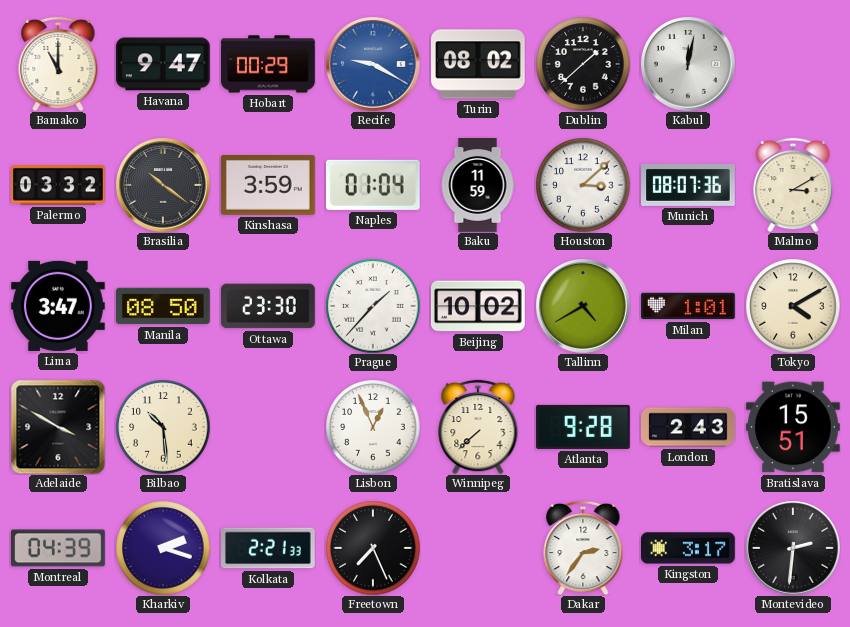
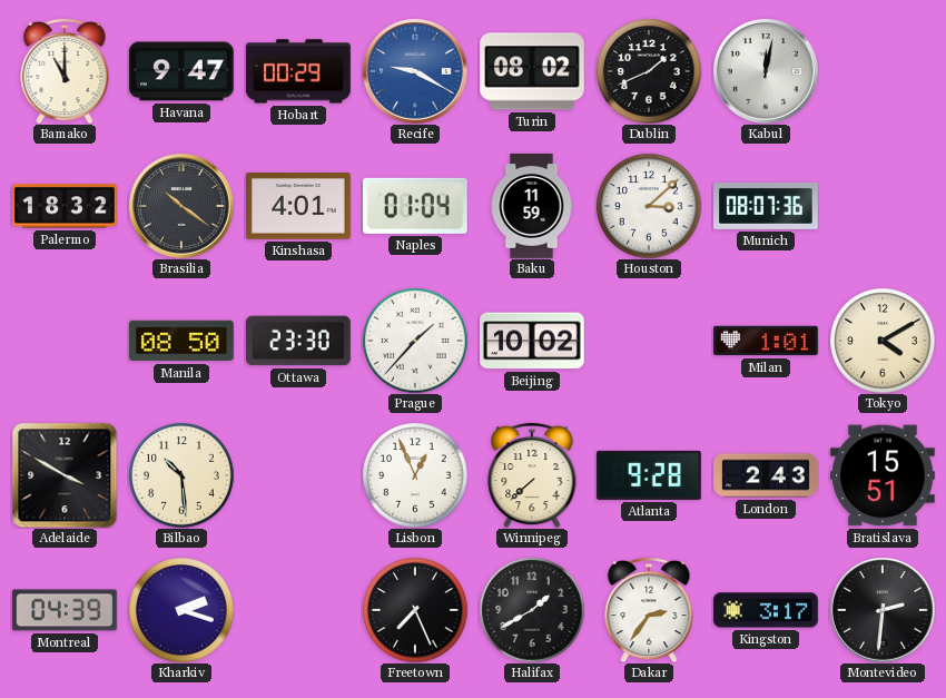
Dublin: 1:38 -> 1:41
Palermo: 03:32 -> 18:32
Kinshasa: 3:59 -> 4:01
Malmo: 3:10 -> none
Lima: 3:47 -> none
Tallinn: 4:40 -> none
Kolkata: 2:21 -> none
Halifax: none -> 1:40
